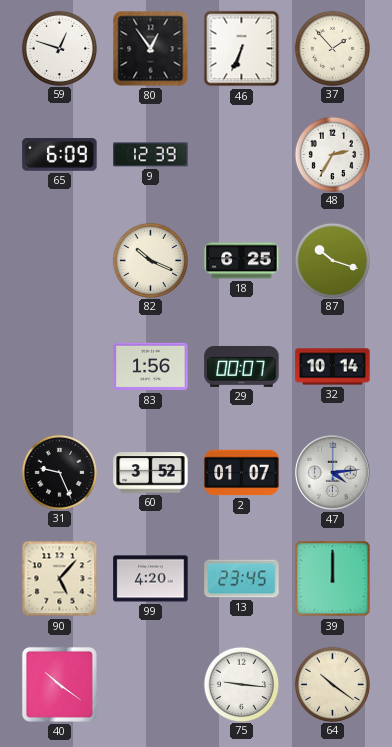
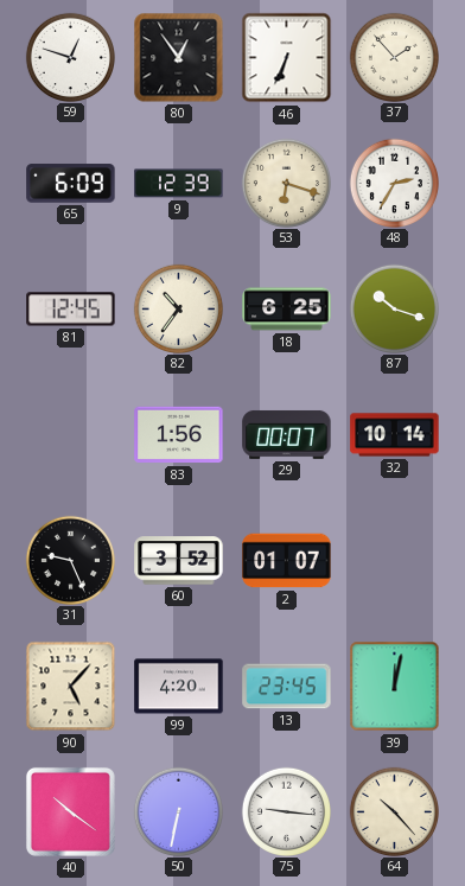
53: none -> 6:18
81: none -> 12:45
82: 10:19 -> 10:36
47: 4:14 -> none
39: 12:00 -> 12:02
50: none -> 6:32
64: 10:21 -> 10:23
